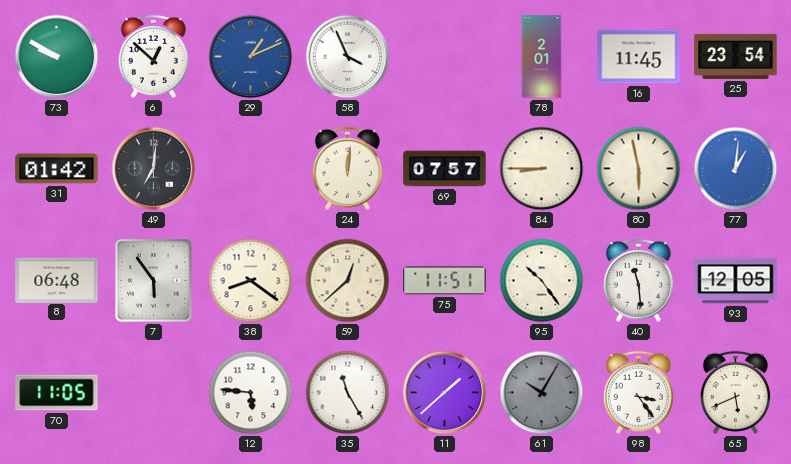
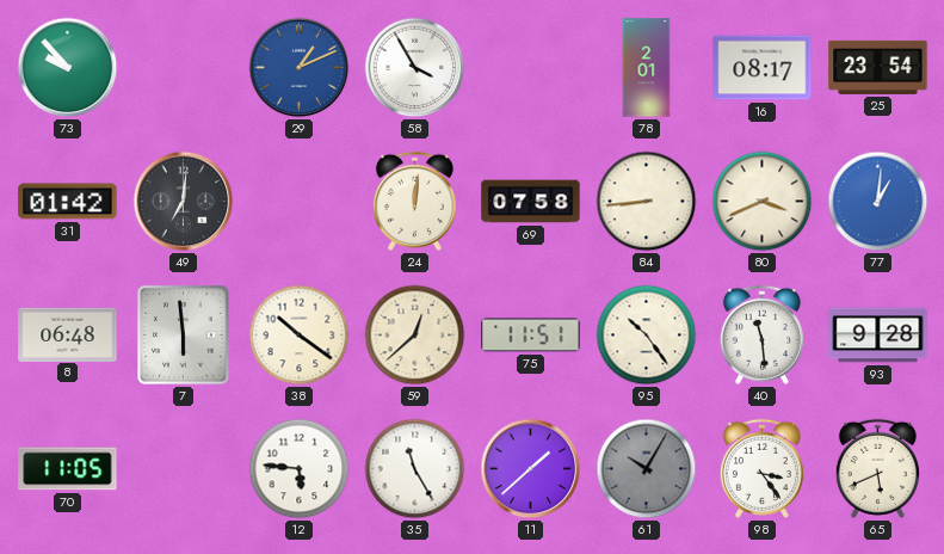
73: 9:50 -> 9:53
6: 12:52 -> none
58: 3:56 -> 3:55
16: 11:45 -> 08:17
69: 07:57 -> 07:58
84: 8:45 -> 8:44
80: 5:58 -> 3:41
7: 5:54 -> 5:59
38: 8:21 -> 10:21
93: 12:05 -> 9:28
